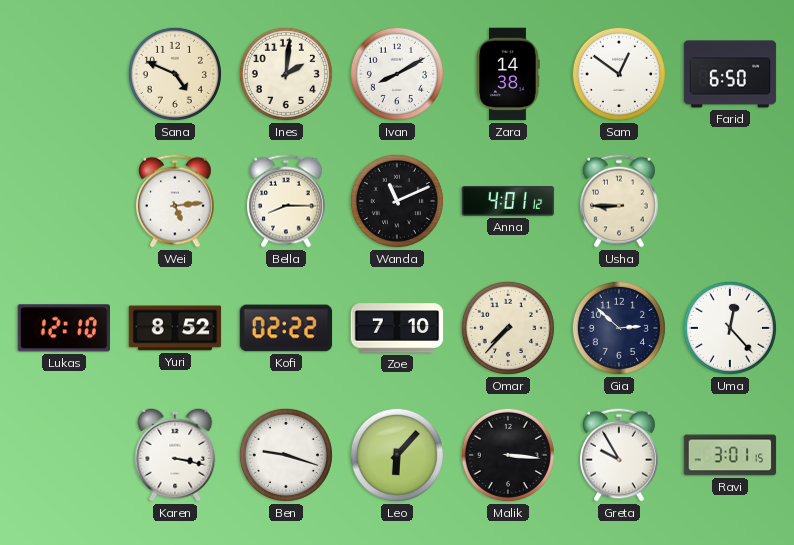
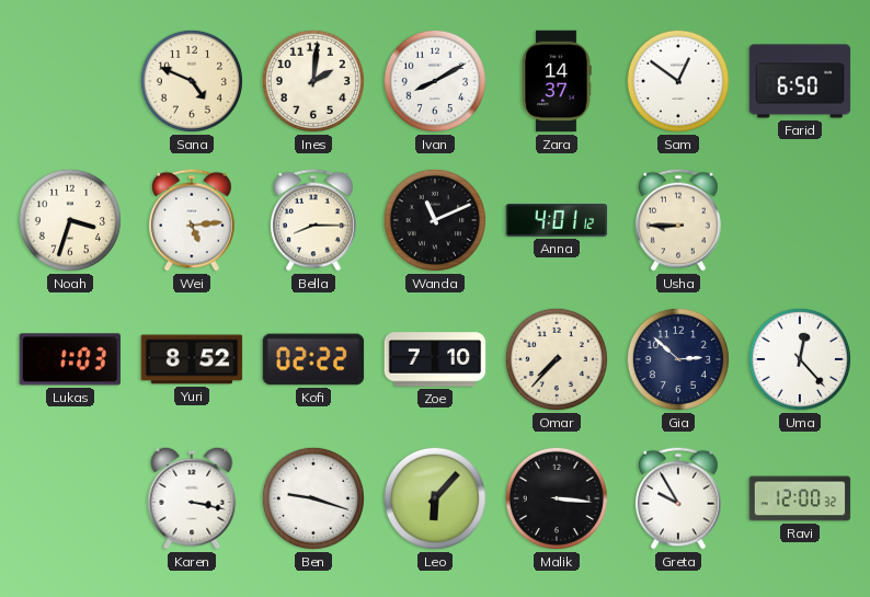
Zara: 14:38 -> 14:37
Noah: none -> 3:33
Lukas: 12:10 -> 1:03
Ravi: 3:01 -> 12:00
